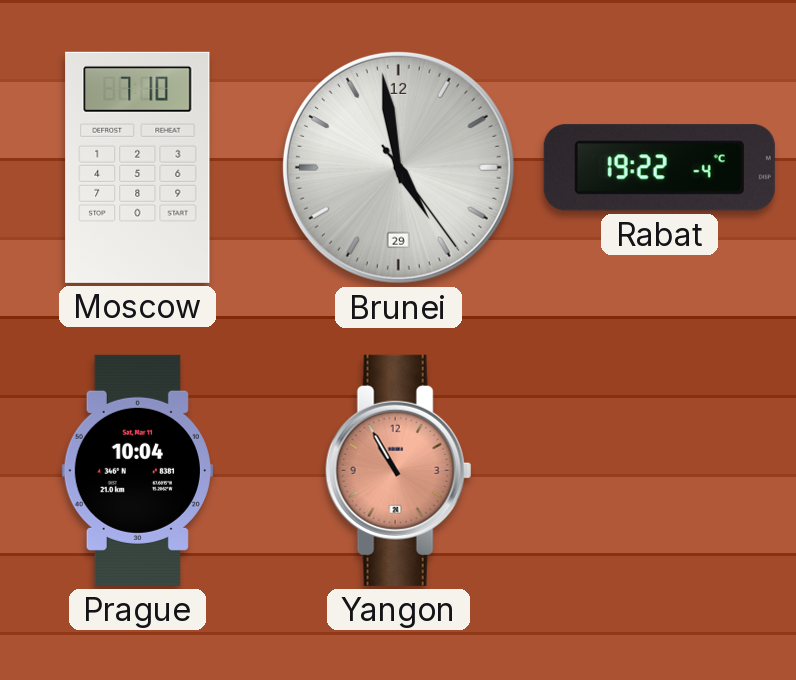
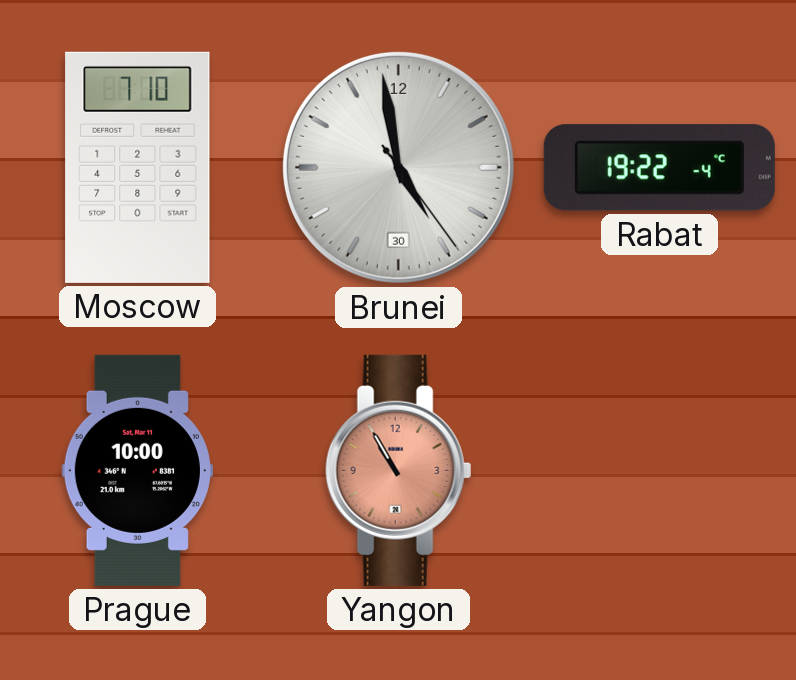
Brunei date: 29 -> 30
Prague: 10:04 -> 10:00
